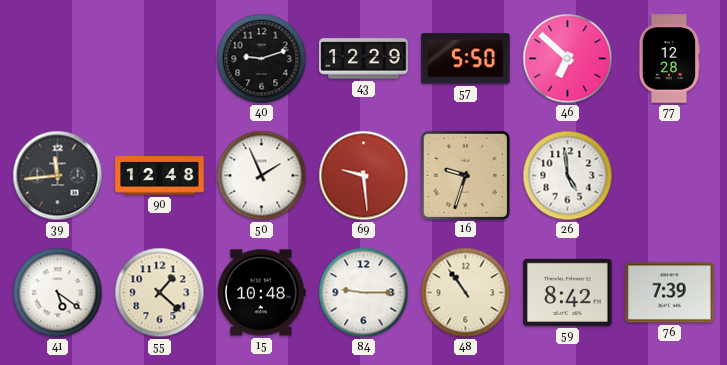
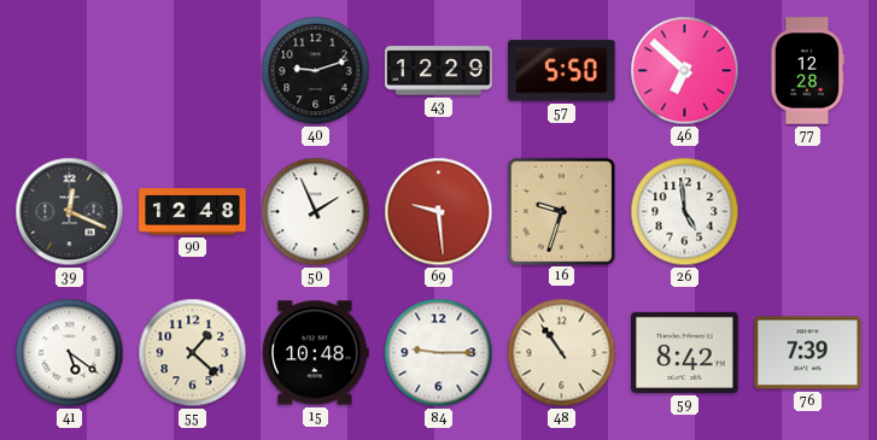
39: 11:44 -> 12:19
